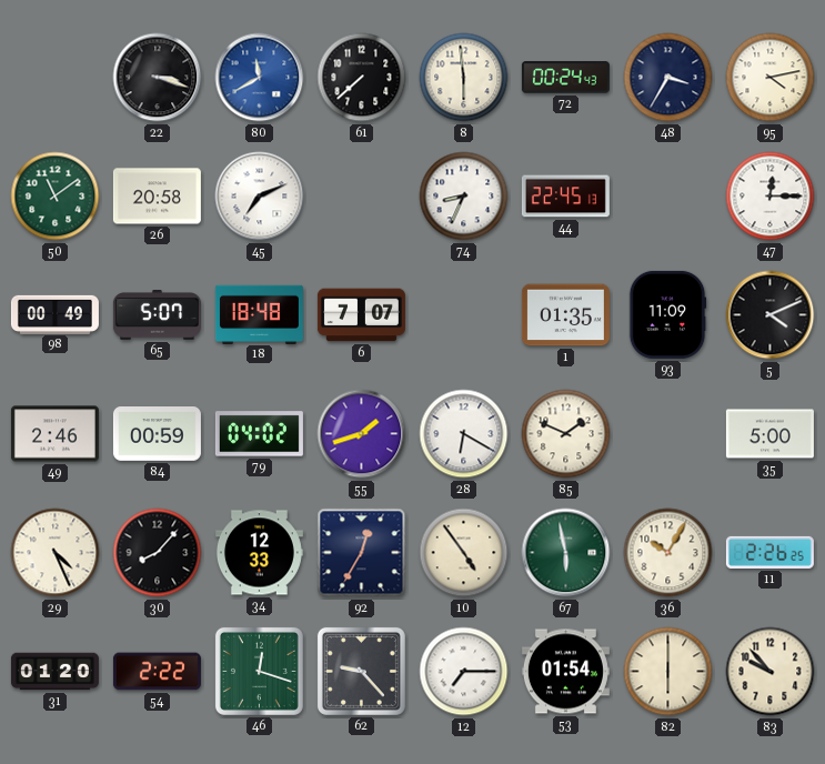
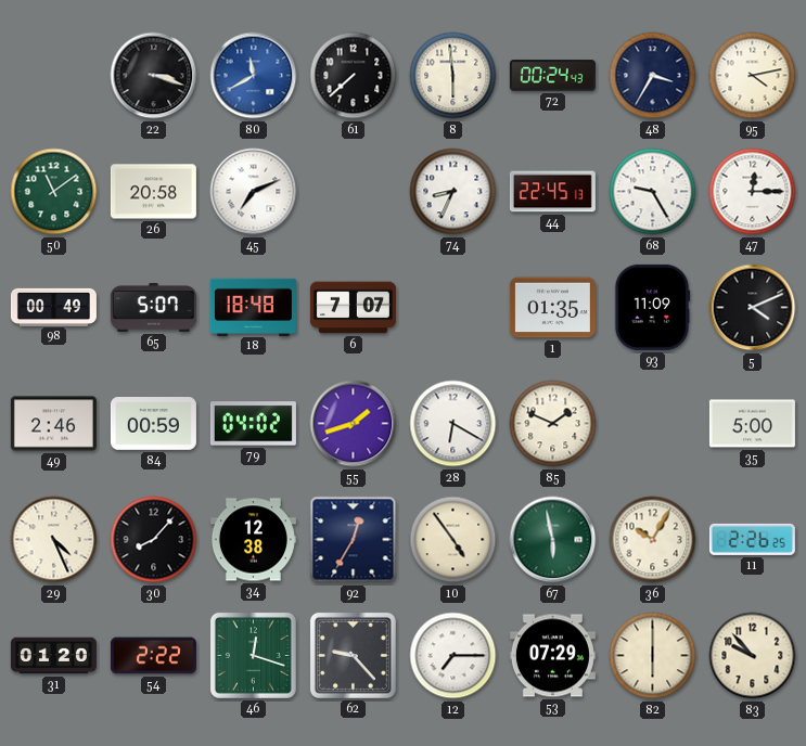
68: none -> 9:25
34: 12:33 -> 12:38
53: 01:54 -> 07:29
